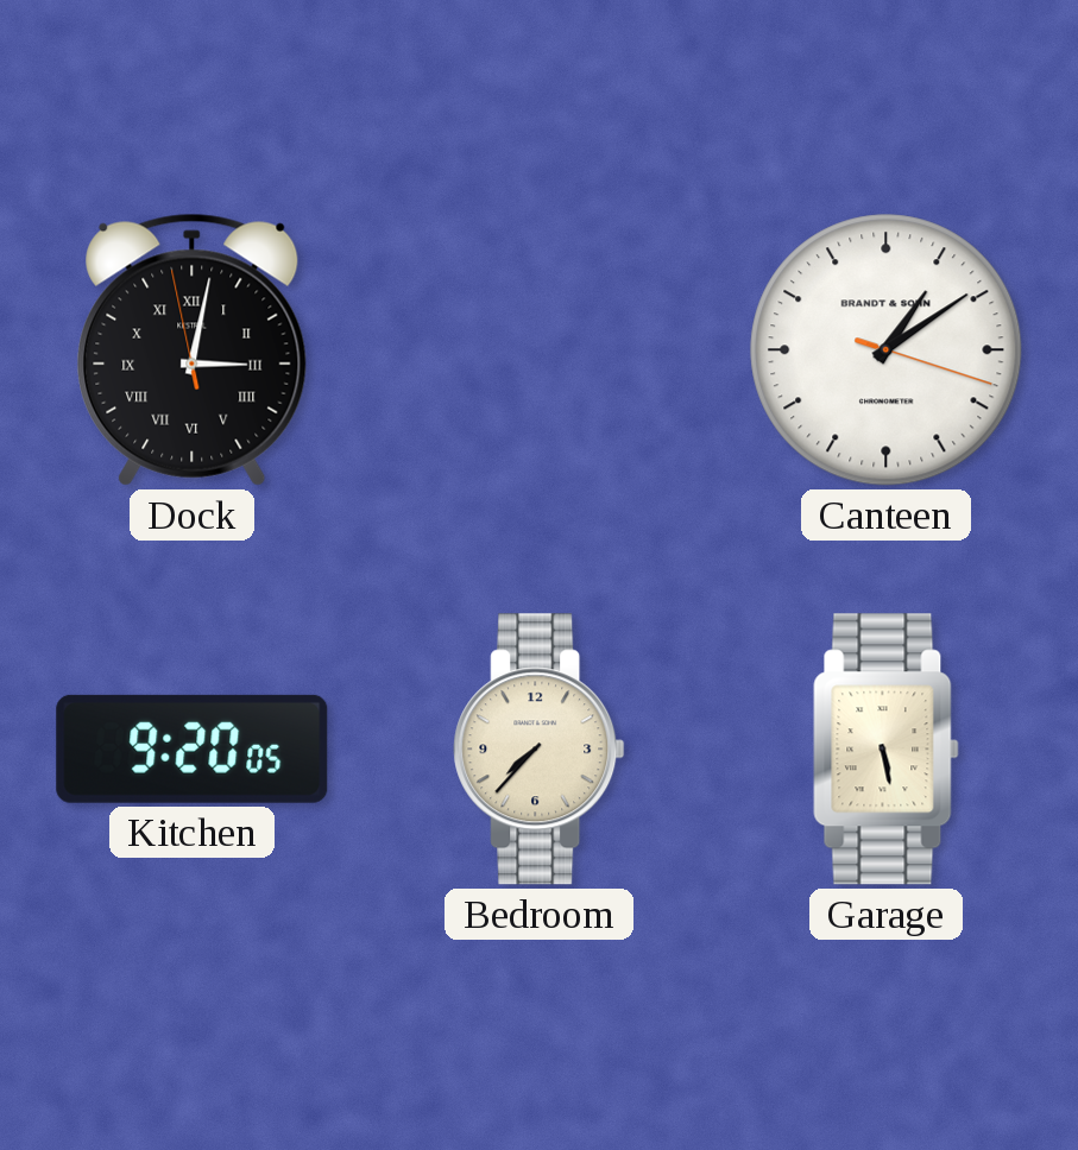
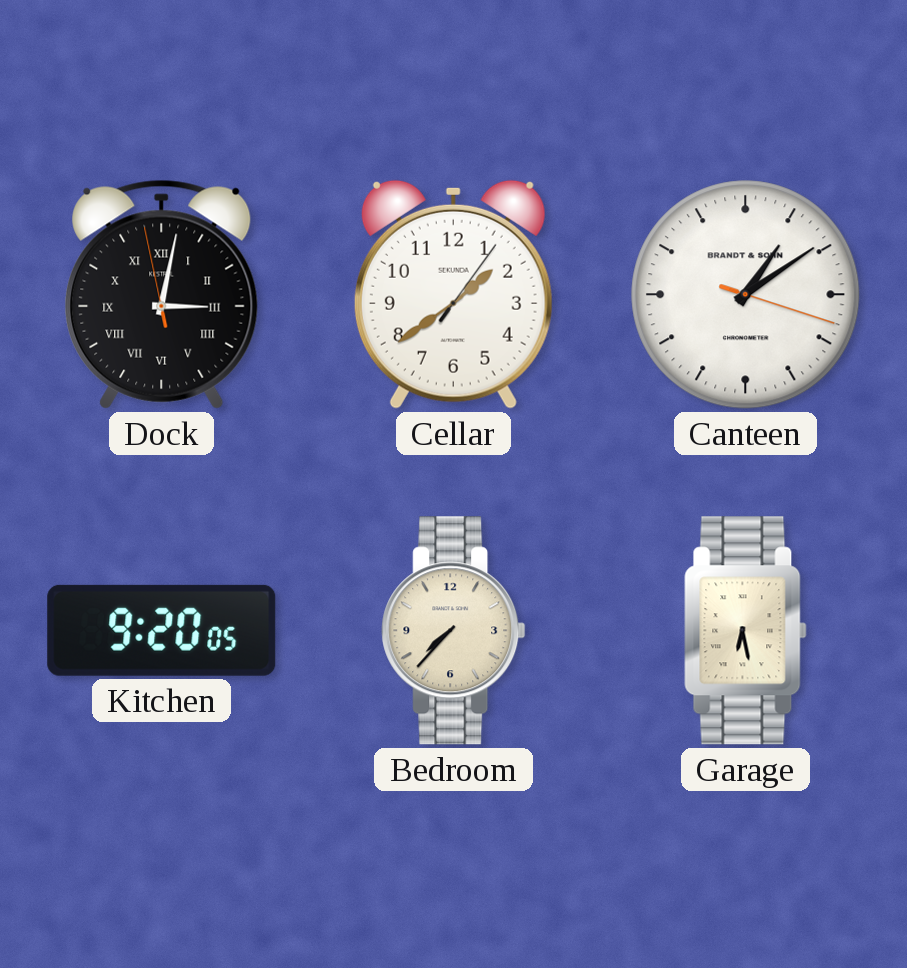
Cellar: none -> 1:39
Garage: 5:28 -> 6:28
